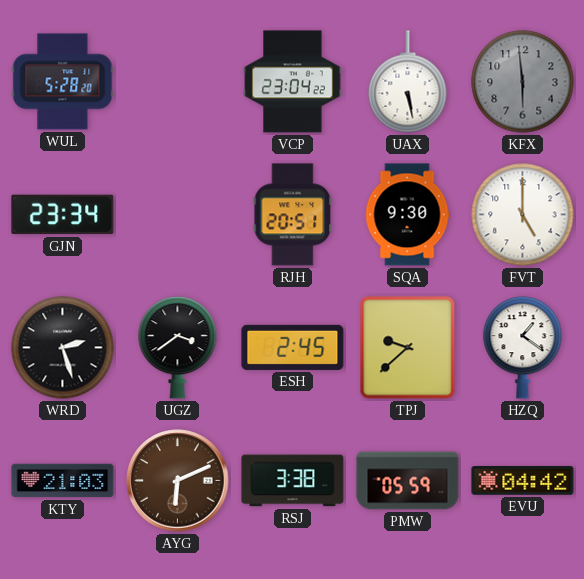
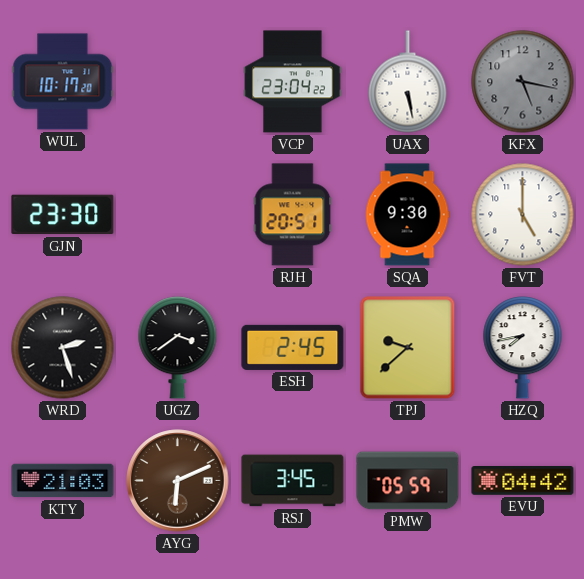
WUL: 5:28 -> 10:17
KFX: 5:59 -> 5:17
GJN: 23:34 -> 23:30
HZQ: 1:21 -> 7:43
RSJ: 3:38 -> 3:45
